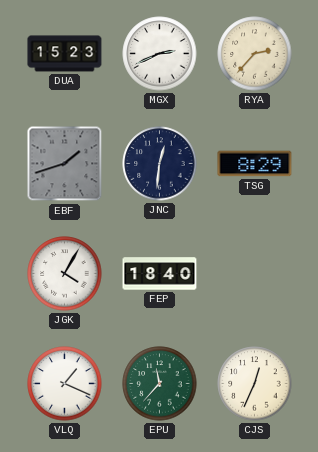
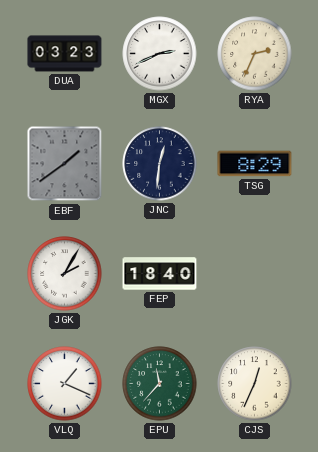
DUA: 15:23 -> 03:23
RYA: 2:37 -> 2:34
EBF: 1:42 -> 1:39
JGK: 4:05 -> 2:05
